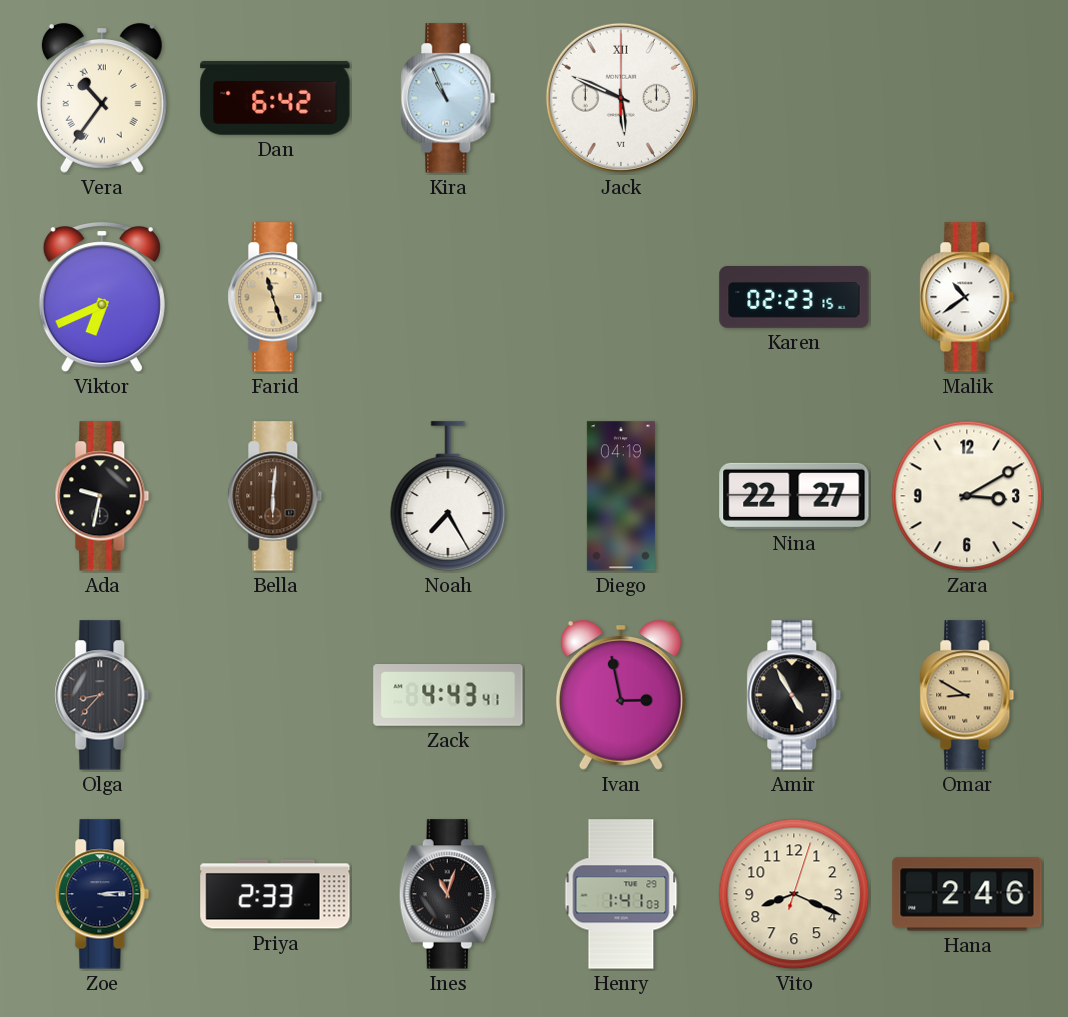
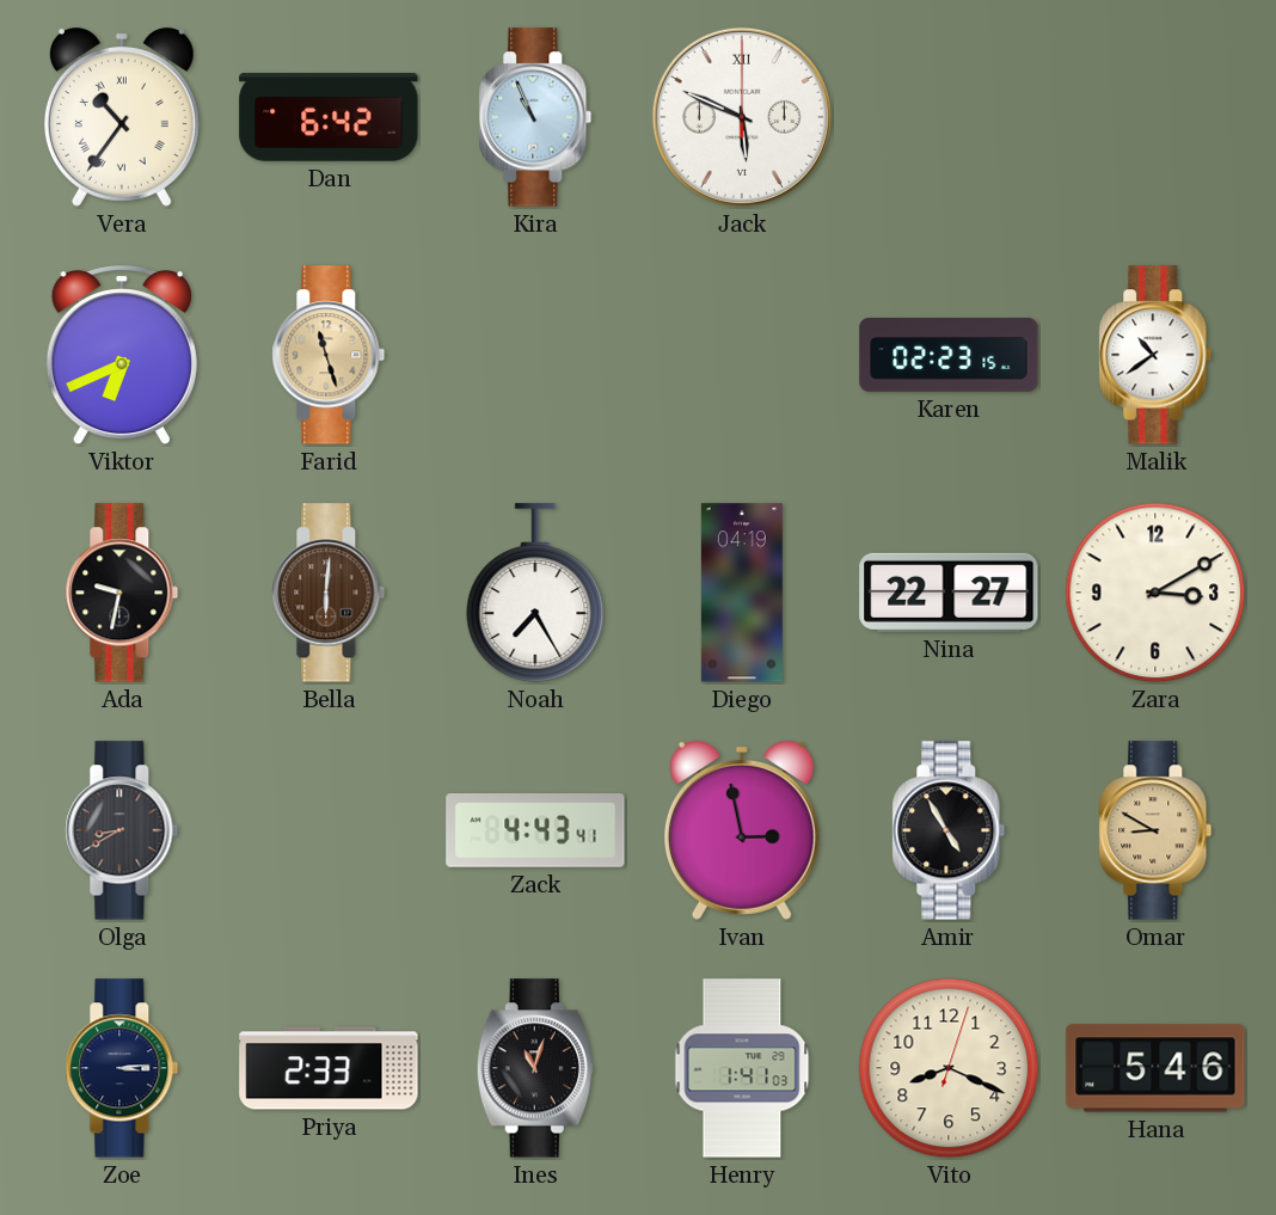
Olga: 8:37 -> 8:40
Hana: 2:46 -> 5:46
